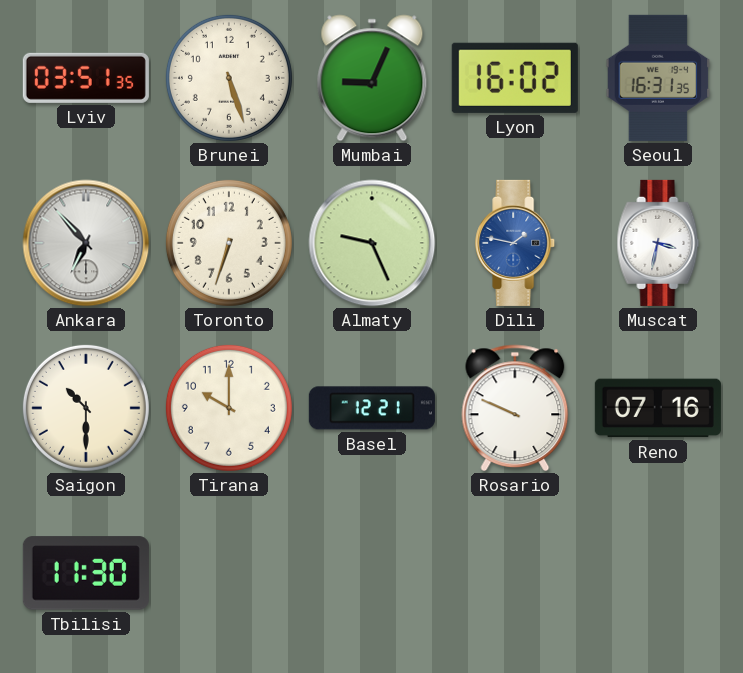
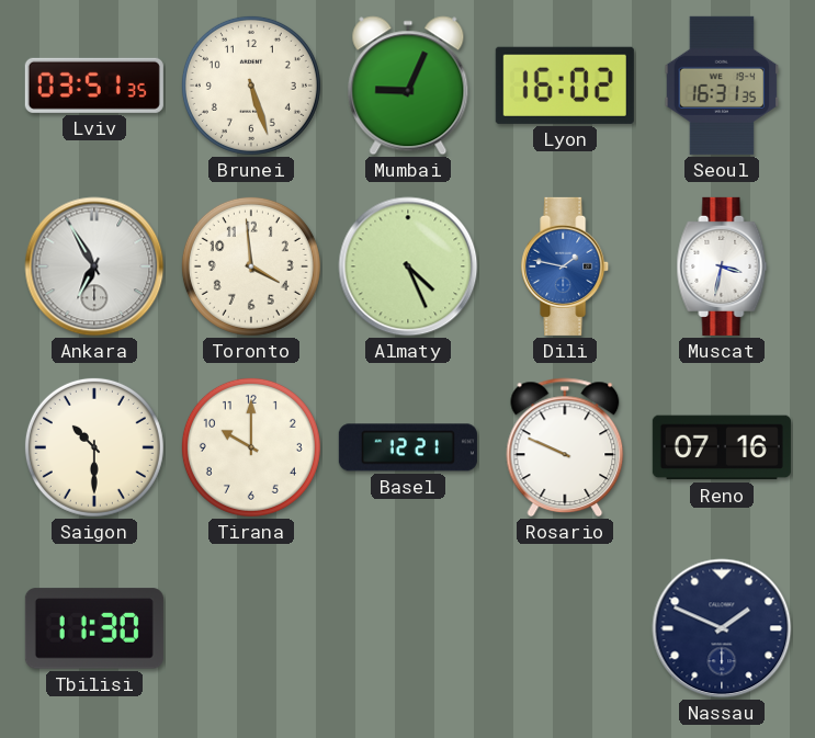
Ankara: 6:53 -> 6:55
Toronto: 6:33 -> 3:59
Almaty: 9:26 -> 4:26
Nassau: none -> 1:49
